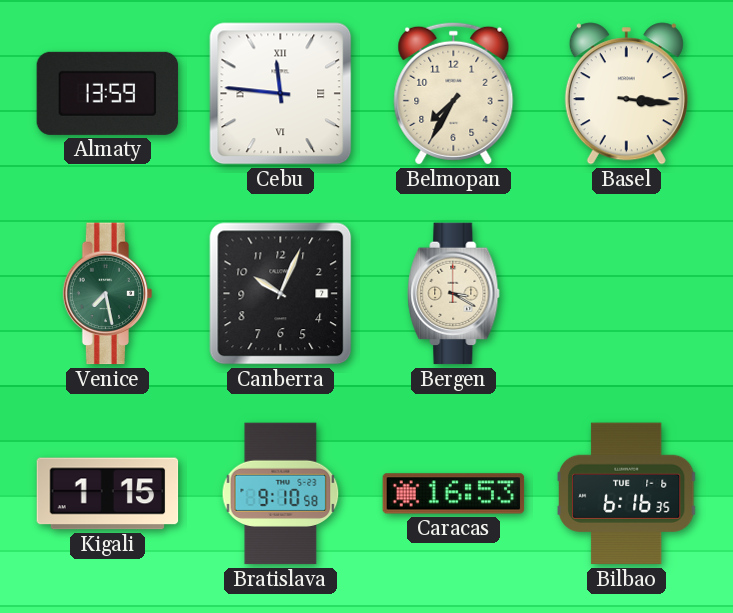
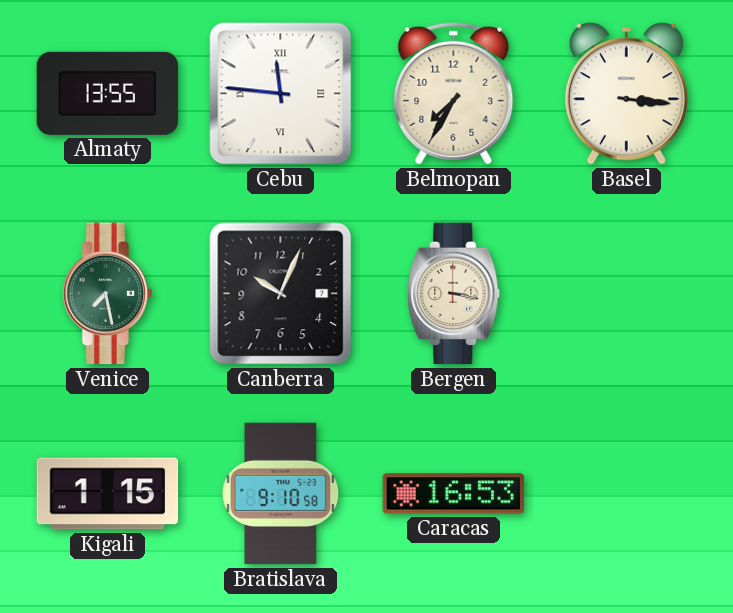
Almaty: 13:59 -> 13:55
Bergen: 3:20 -> 3:17
Bilbao: 6:16 -> none
